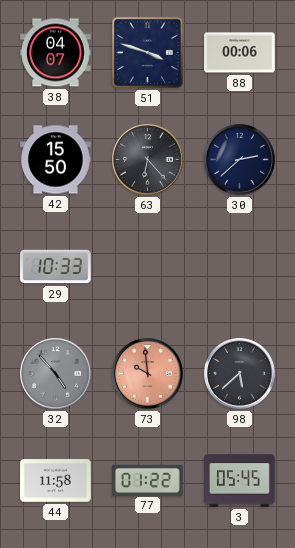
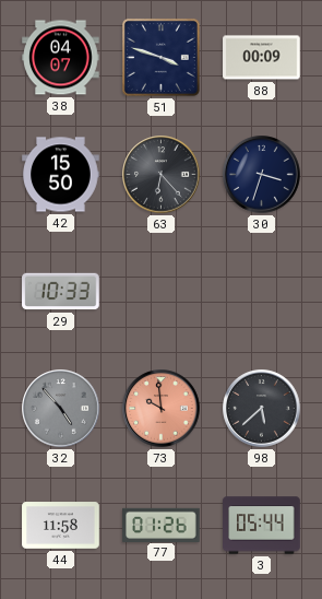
88: 00:06 -> 00:09
30: 2:38 -> 3:33
77: 01:22 -> 01:26
3: 05:45 -> 05:44
